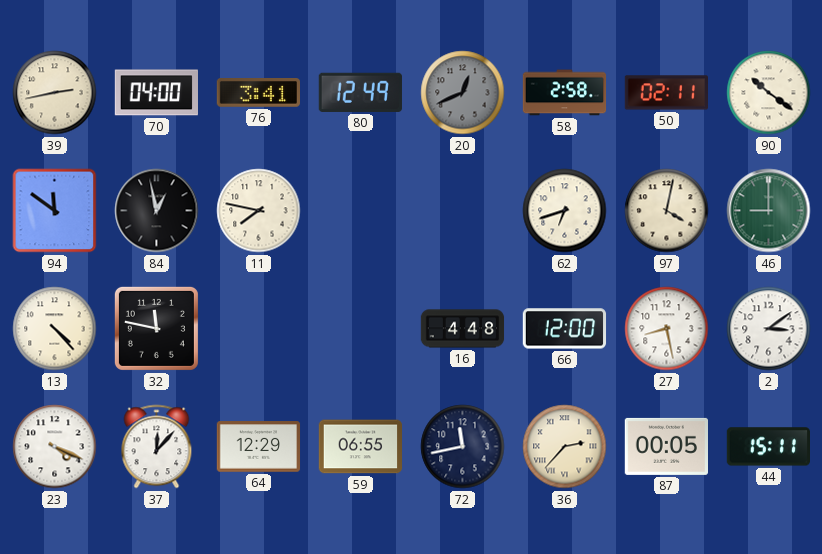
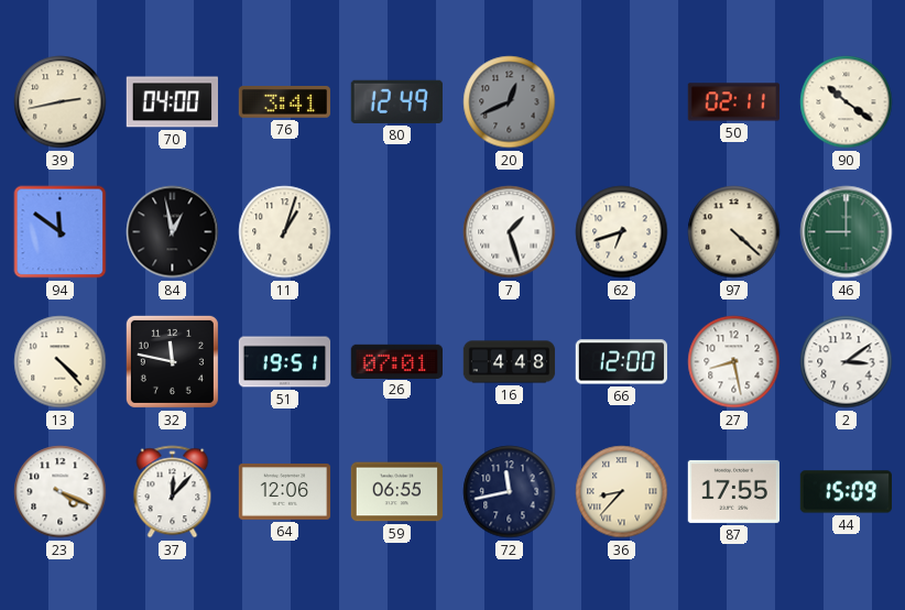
58: 2:58 -> none
11: 7:47 -> 1:03
7: none -> 1:27
97: 4:02 -> 4:22
51: none -> 19:51
26: none -> 07:01
64: 12:29 -> 12:06
36: 2:37 -> 8:37
87: 00:05 -> 17:55
44: 15:11 -> 15:09
